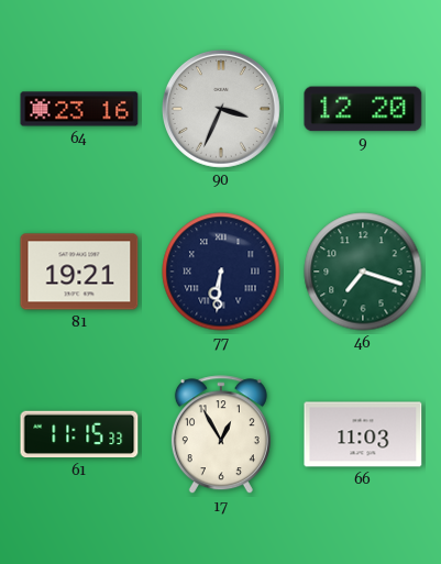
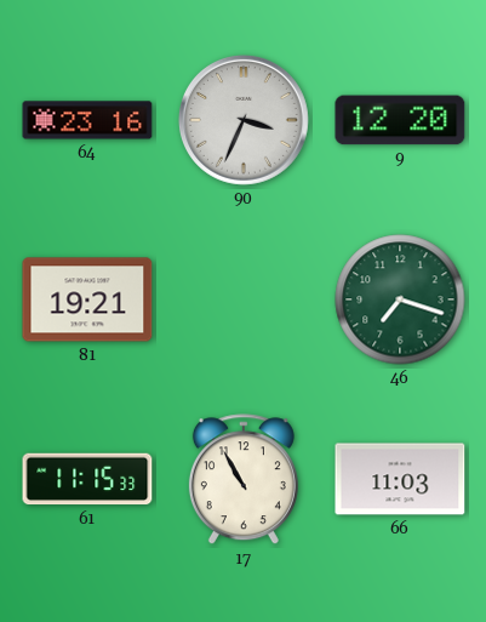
77: 6:31 -> none
17: 12:55 -> 10:55
